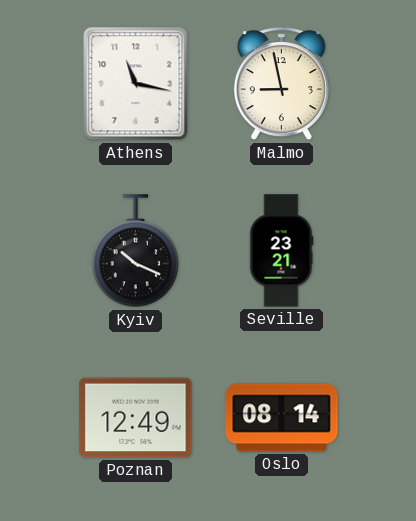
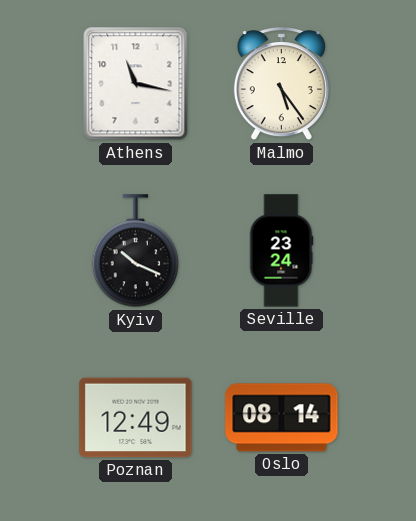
Malmo: 8:58 -> 5:24
Seville: 23:21 -> 23:24
